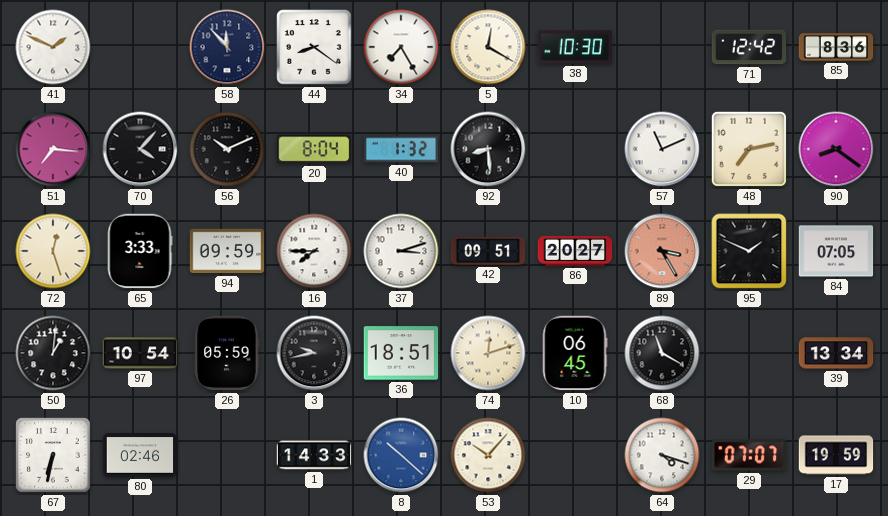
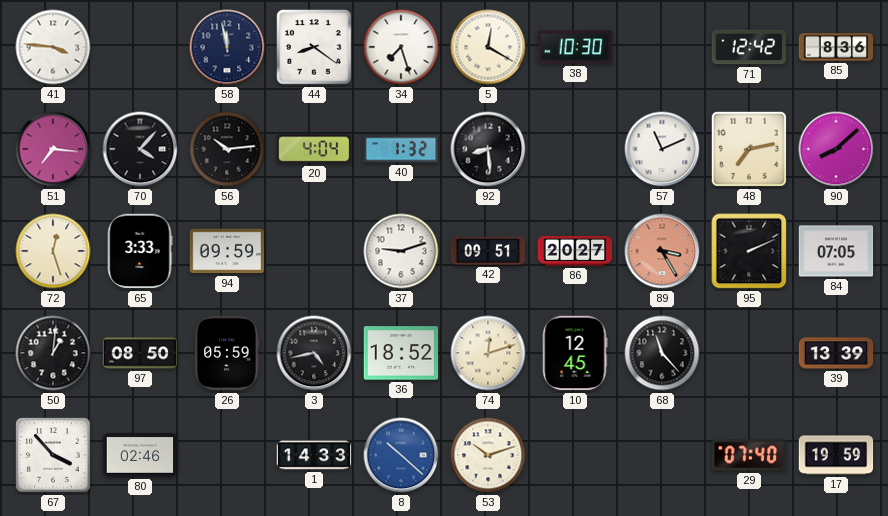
41: 1:49 -> 3:46
58: 11:53 -> 11:58
34: 7:25 -> 7:27
56: 10:11 -> 10:14
20: 8:04 -> 4:04
90: 8:21 -> 8:08
16: 7:45 -> none
37: 3:12 -> 9:12
95: 1:49 -> 2:11
97: 10:54 -> 08:50
3: 9:43 -> 4:43
36: 18:51 -> 18:52
10: 06:45 -> 12:45
68: 11:20 -> 11:23
39: 13:34 -> 13:39
67: 6:32 -> 3:53
53: 10:07 -> 10:12
64: 4:18 -> none
29: 07:07 -> 07:40
